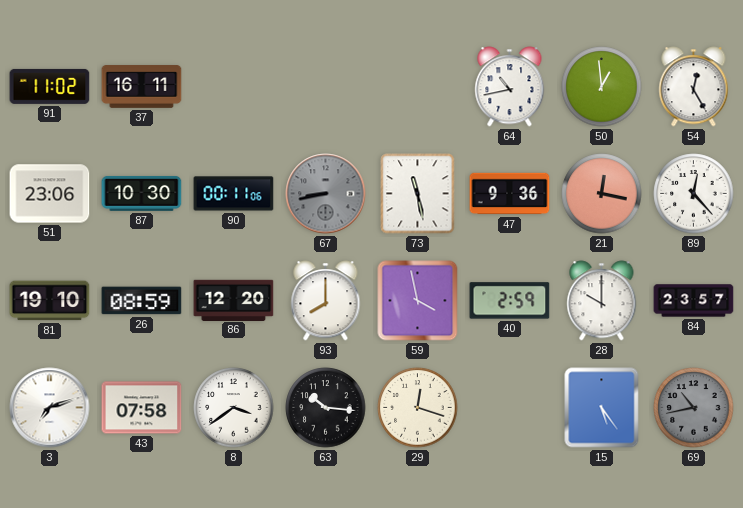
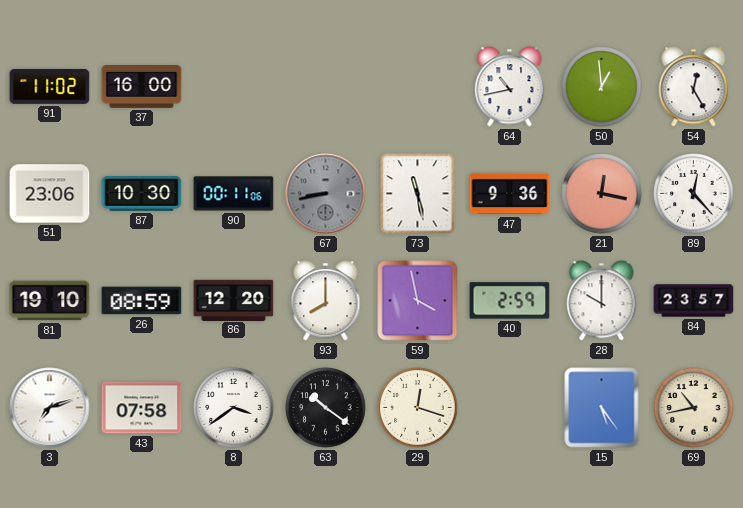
37: 16:11 -> 16:00
63: 10:16 -> 10:21
69 dial: grey -> cream
